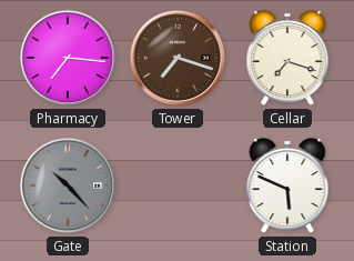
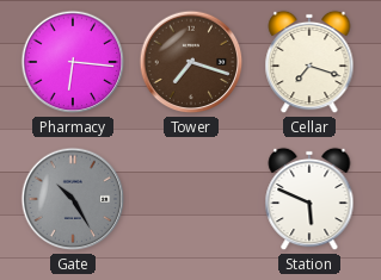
Pharmacy: 7:16 -> 6:16
Gate: 10:23 -> 10:25
